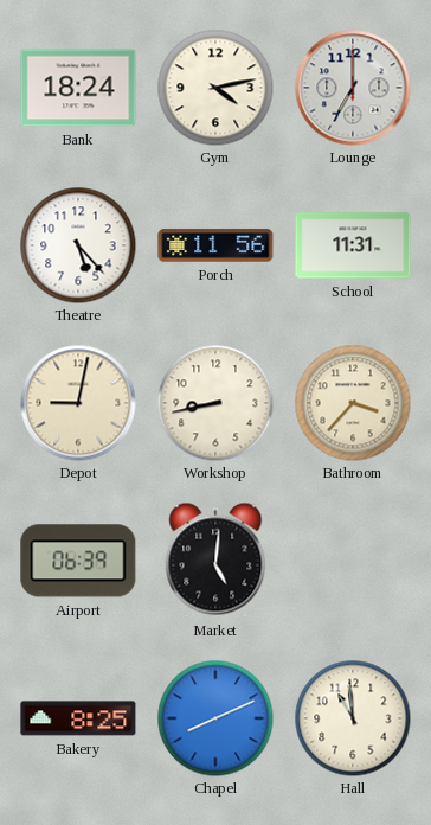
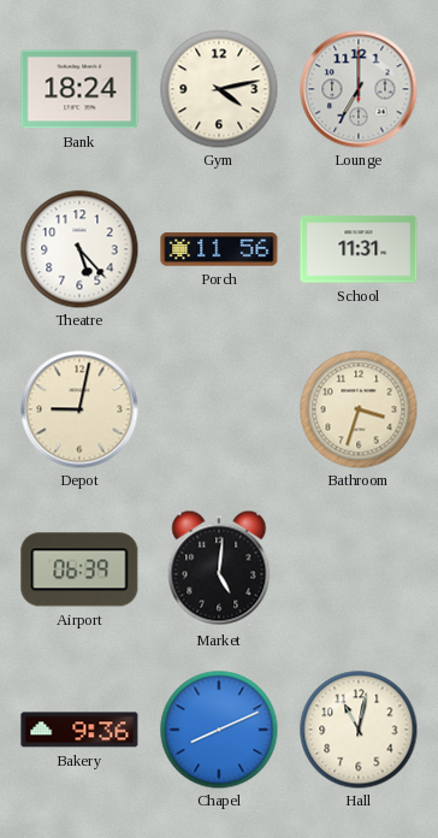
Workshop: 8:43 -> none
Bathroom: 3:37 -> 3:33
Bakery: 8:25 -> 9:36
Hall: 10:59 -> 11:02
